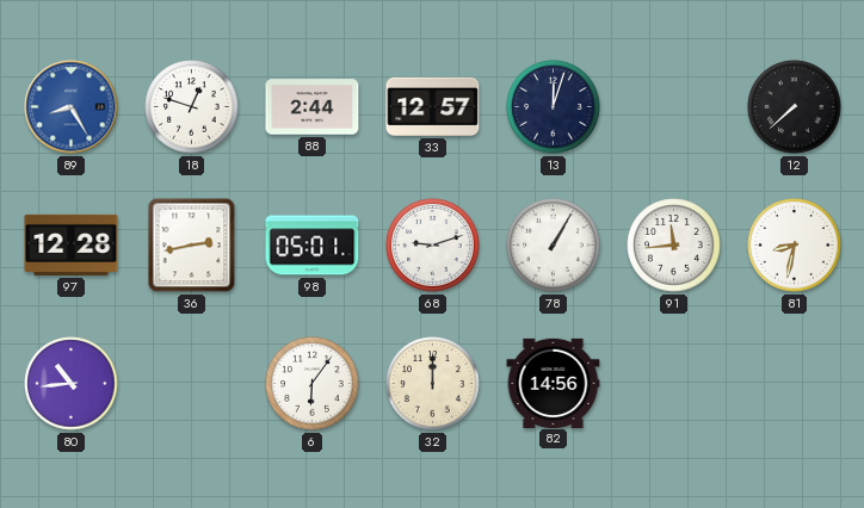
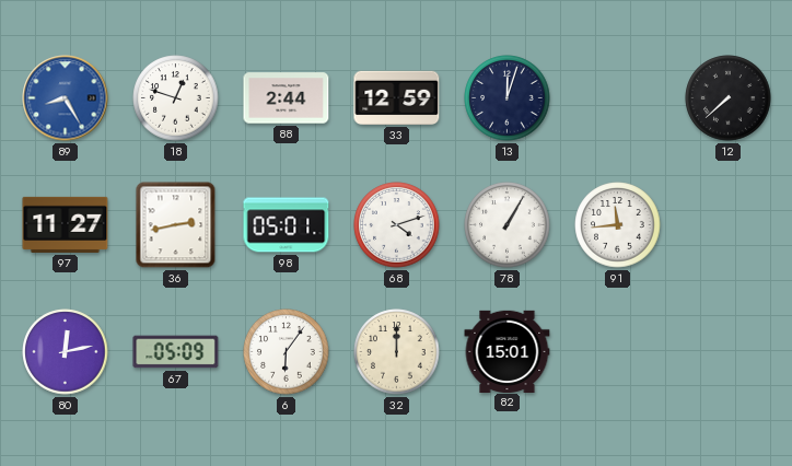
33: 12:57 -> 12:59
97: 12:28 -> 11:27
68: 9:12 -> 4:12
81: 8:32 -> none
80: 10:44 -> 12:13
67: none -> 05:09
82: 14:56 -> 15:01
